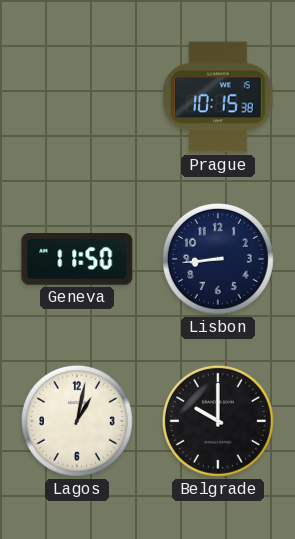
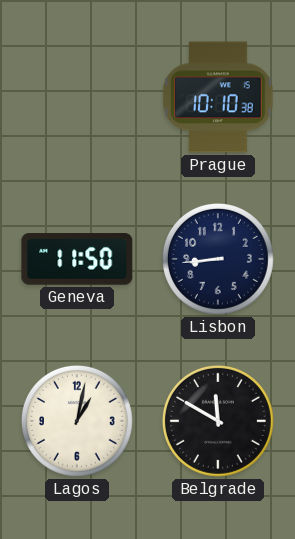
Prague: 10:15 -> 10:10
Belgrade: 10:00 -> 11:50
